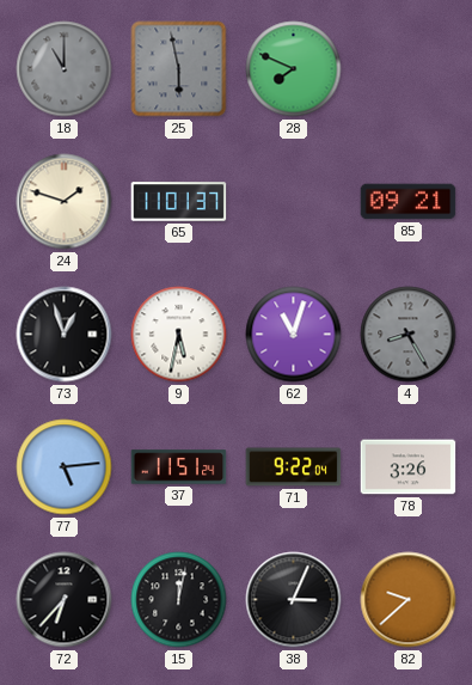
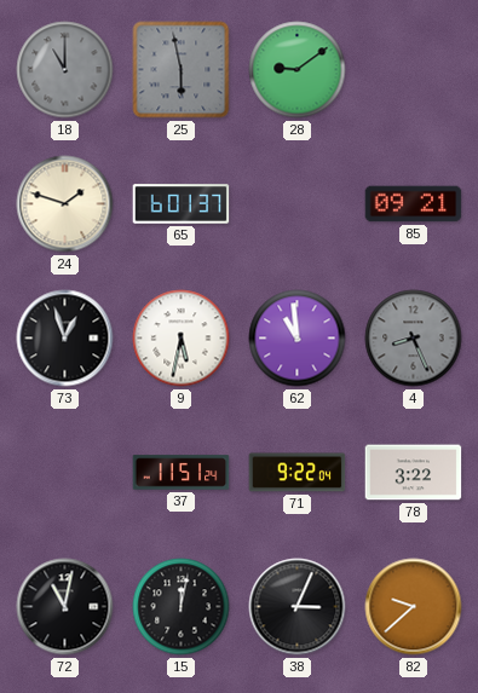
28: 7:49 -> 9:09
65: 11:01 -> 6:01
62: 11:03 -> 10:59
4: 8:25 -> 8:26
77: 5:14 -> none
78: 3:26 -> 3:22
72: 6:37 -> 11:02
